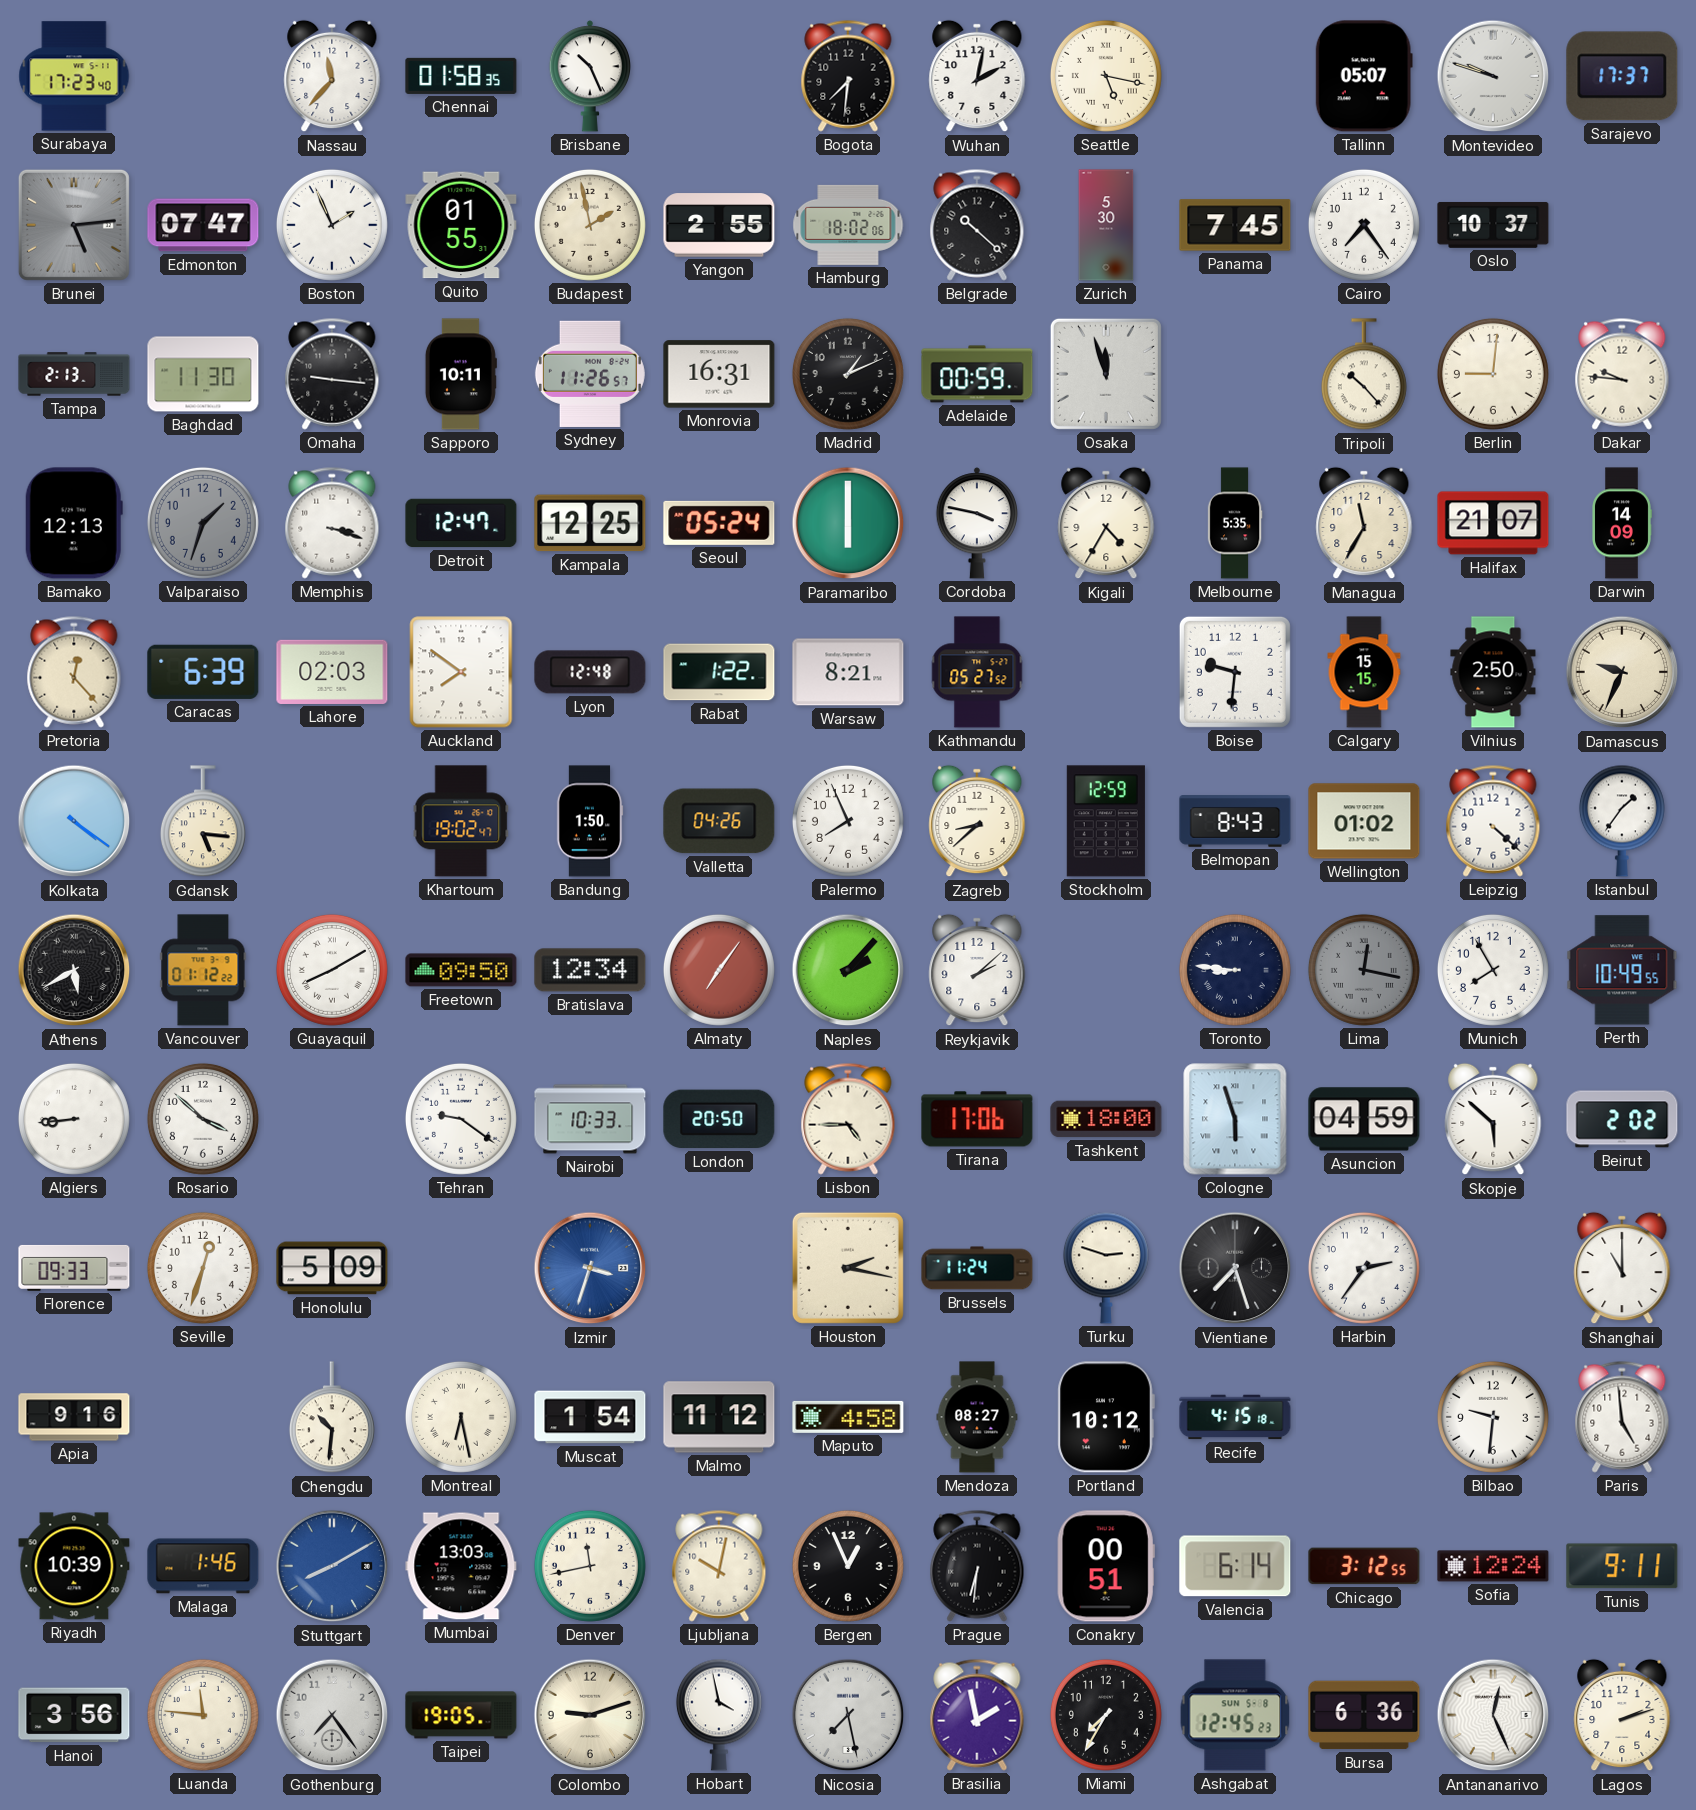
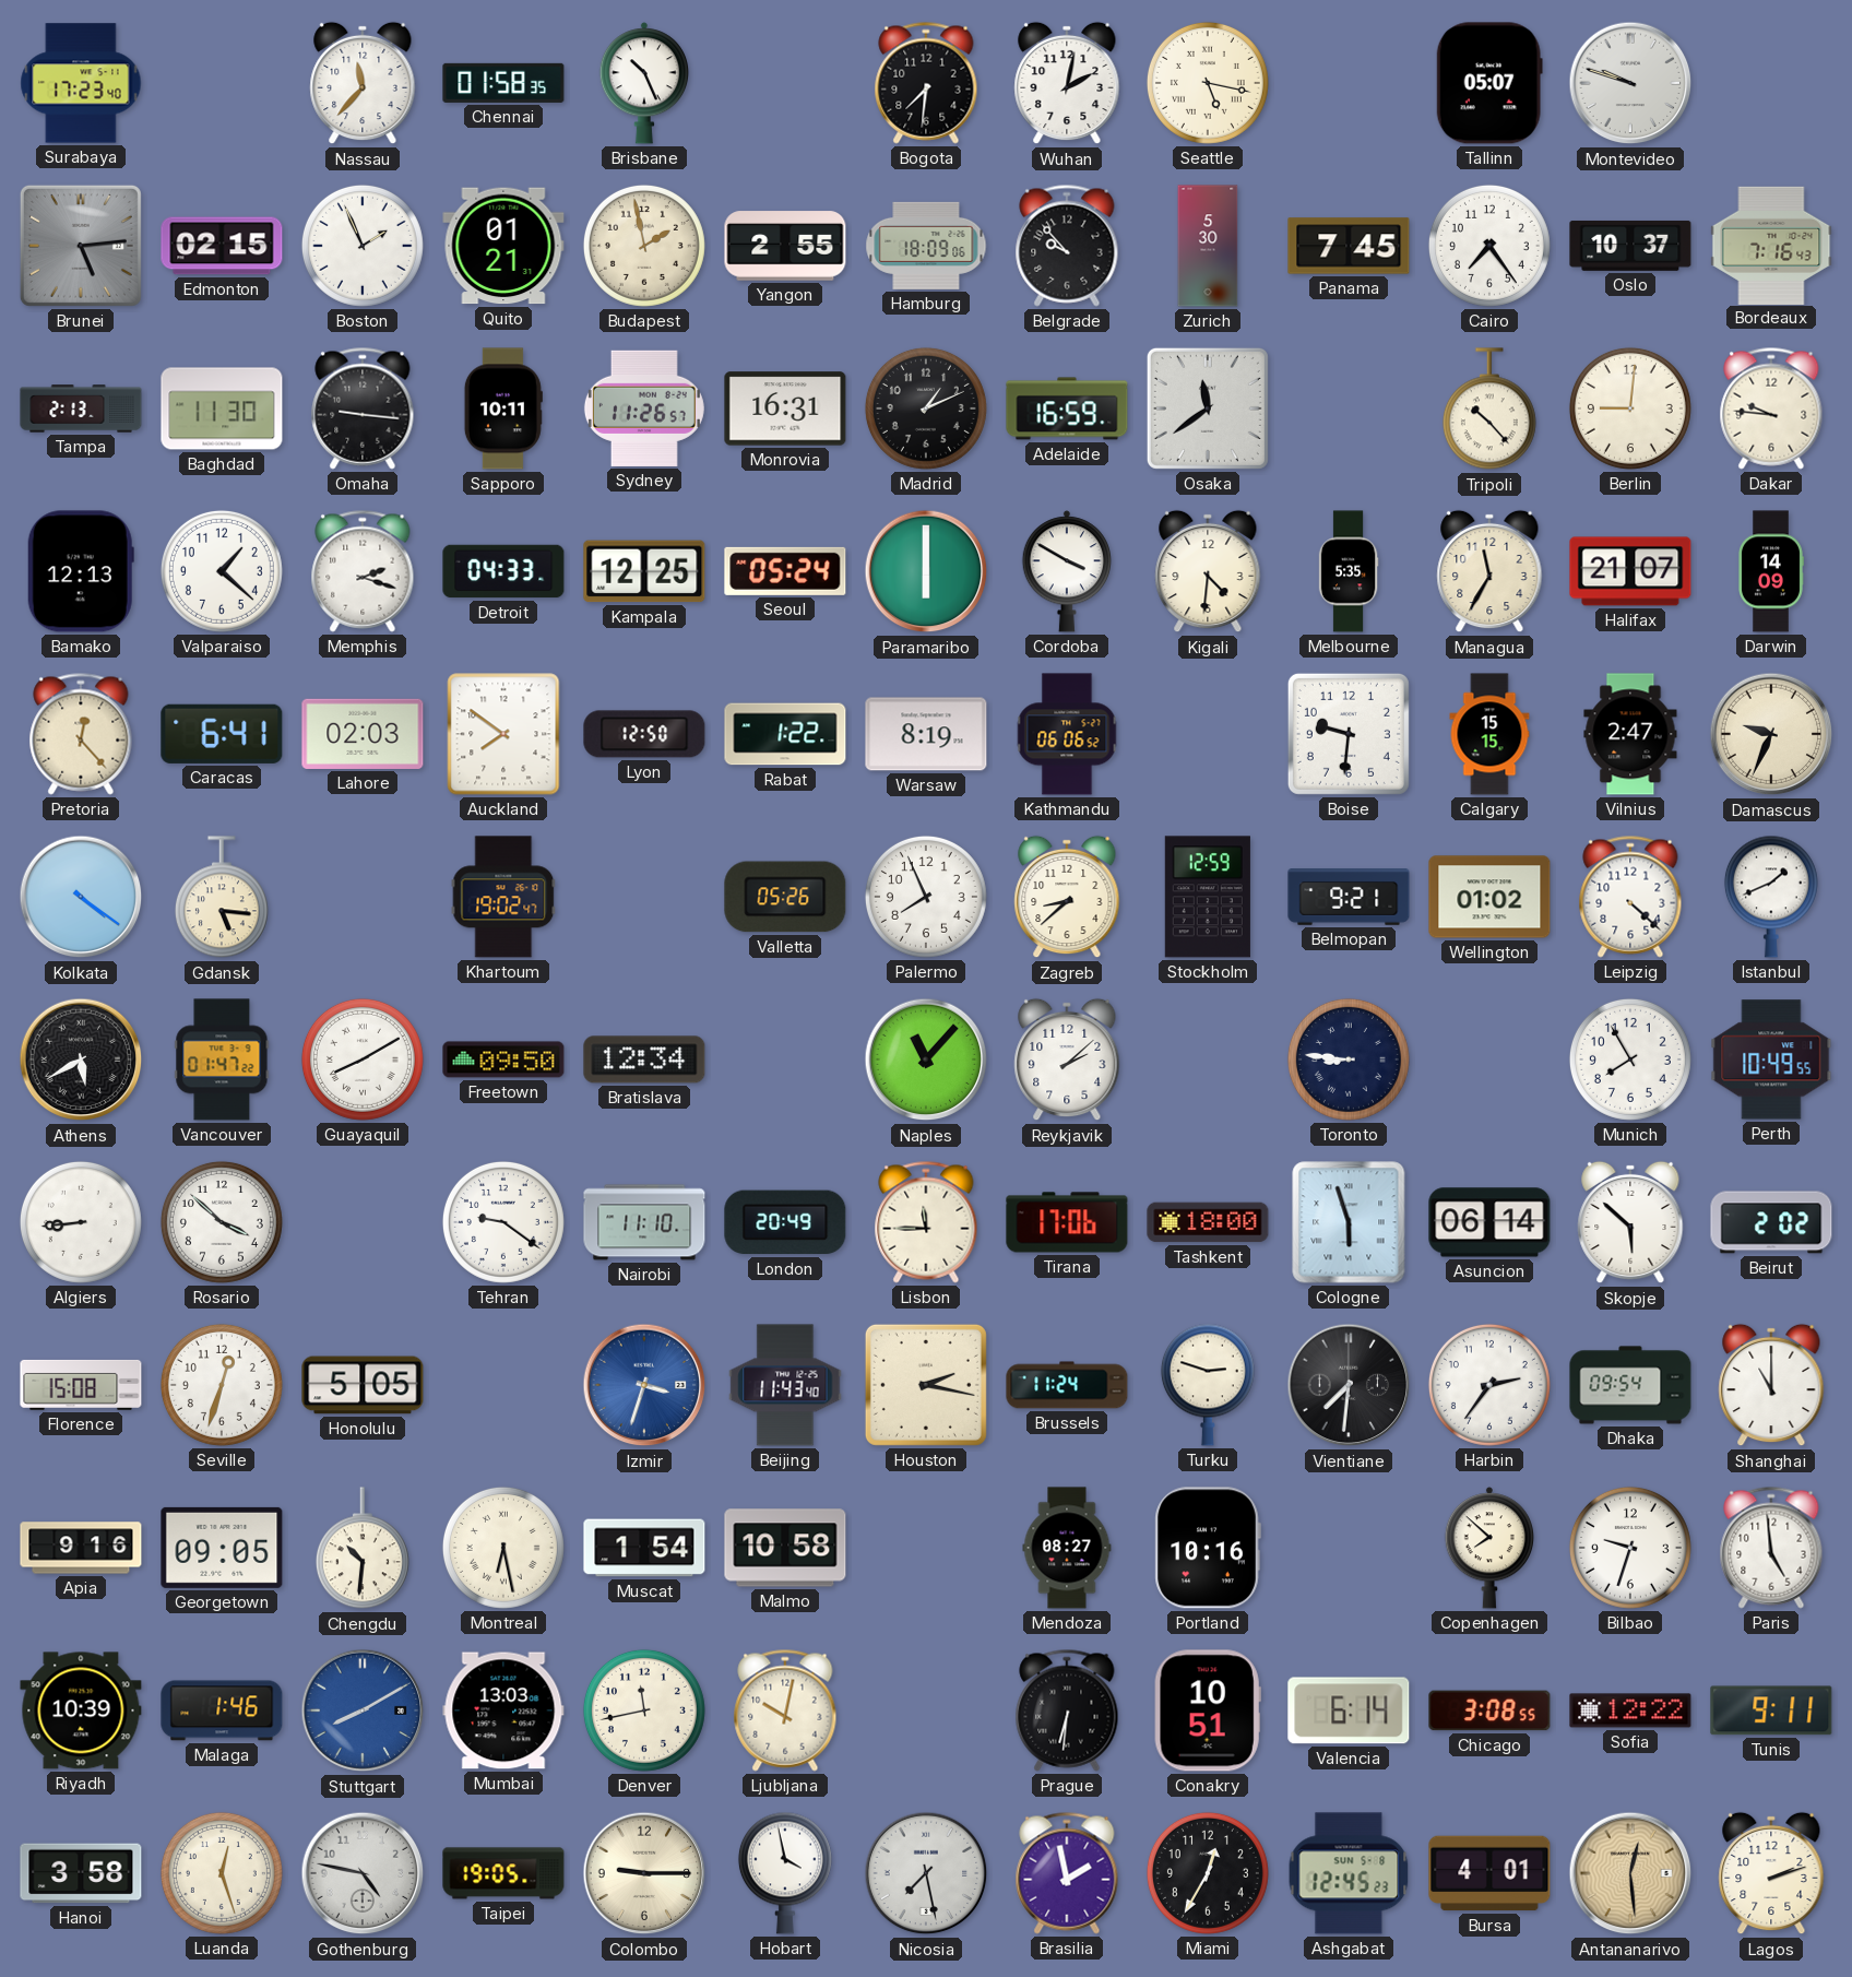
Sarajevo: 17:37 -> none
Edmonton: 07:47 -> 02:15
Quito: 01:55 -> 01:21
Hamburg: 18:02 -> 18:09
Belgrade: 10:22 -> 9:53
Bordeaux: none -> 7:16
Adelaide: 00:59 -> 16:59
Osaka: 11:57 -> 11:39
Valparaiso: 1:33 -> 1:22
Valparaiso dial: grey -> white
Memphis: 3:18 -> 2:18
Detroit: 12:47 -> 04:33
Cordoba: 3:47 -> 3:50
Kigali: 4:35 -> 4:31
Caracas: 6:39 -> 6:41
Lyon: 12:48 -> 12:50
Warsaw: 8:21 -> 8:19
Kathmandu: 05:27 -> 06:06
Vilnius: 2:50 -> 2:47
Bandung: 1:50 -> none
Valletta: 04:26 -> 05:26
Belmopan: 8:43 -> 9:21
Istanbul: 1:36 -> 1:41
Vancouver: 01:12 -> 01:47
Almaty: 7:06 -> none
Naples: 2:07 -> 11:07
Lima: 12:17 -> none
Nairobi: 10:33 -> 11:10
London: 20:50 -> 20:49
Lisbon: 4:45 -> 11:45
Asuncion: 04:59 -> 06:14
Florence: 09:33 -> 15:08
Honolulu: 5:09 -> 5:05
Beijing: none -> 11:43
Vientiane: 7:27 -> 7:31
Dhaka: none -> 09:54
Georgetown: none -> 09:05
Malmo: 11:12 -> 10:58
Maputo: 4:58 -> none
Portland: 10:12 -> 10:16
Recife: 4:15 -> none
Copenhagen: none -> 7:52
Bilbao: 9:31 -> 9:33
Bergen: 12:56 -> none
Conakry: 00:51 -> 10:51
Chicago: 3:12 -> 3:08
Sofia: 12:24 -> 12:22
Hanoi: 3:56 -> 3:58
Luanda: 11:46 -> 12:27
Gothenburg: 7:24 -> 4:47
Colombo: 9:12 -> 9:15
Miami: 7:35 -> 12:35
Bursa: 6:36 -> 4:01
Antananarivo: 12:26 -> 12:29
Antananarivo dial: white -> champagne
